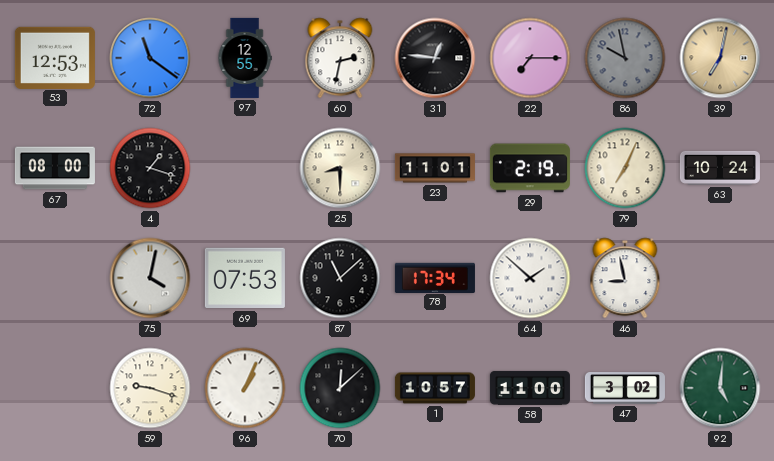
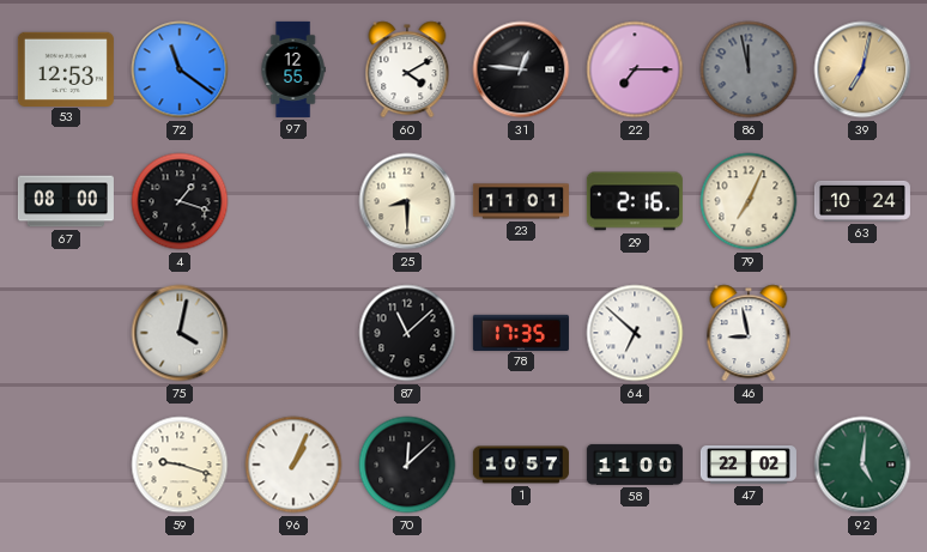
60: 2:32 -> 4:10
86: 9:58 -> 11:58
29: 2:19 -> 2:16
69: 07:53 -> none
78: 17:34 -> 17:35
64: 1:52 -> 6:52
47: 3:02 -> 22:02
